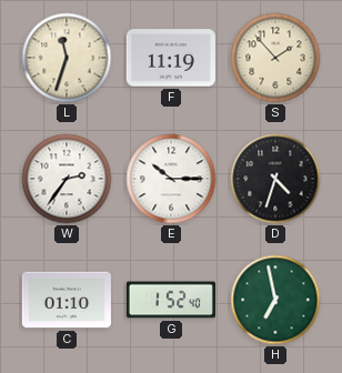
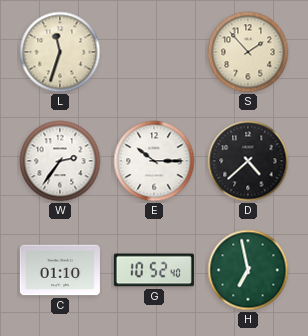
F: 11:19 -> none
D: 4:33 -> 4:38
G: 1:52 -> 10:52
